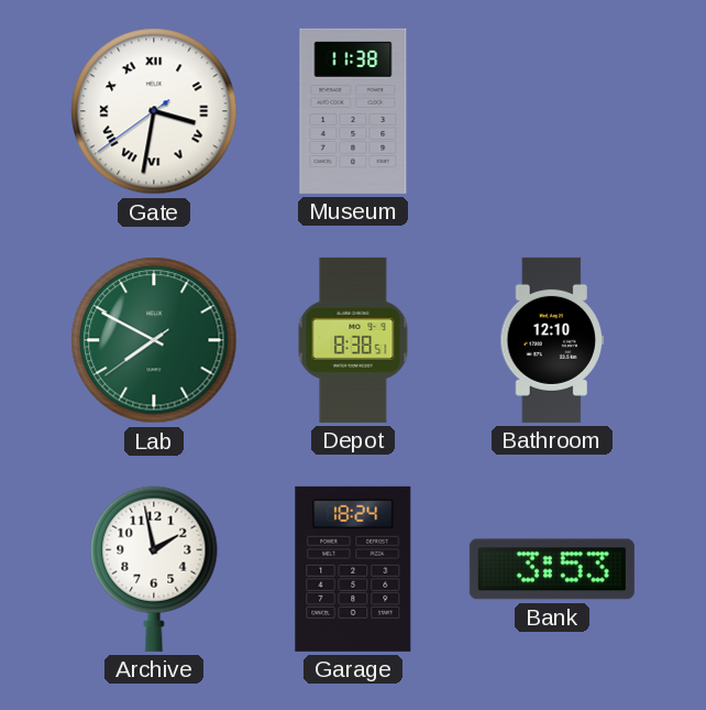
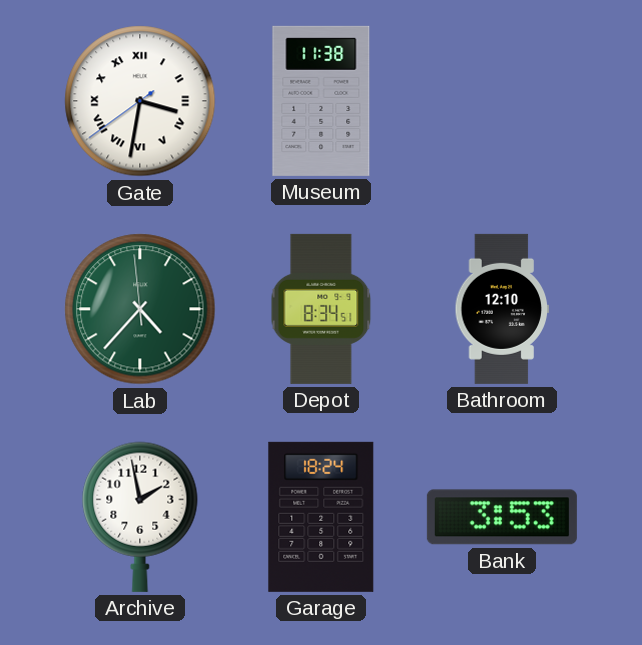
Lab: 7:49 -> 4:36
Depot: 8:38 -> 8:34
